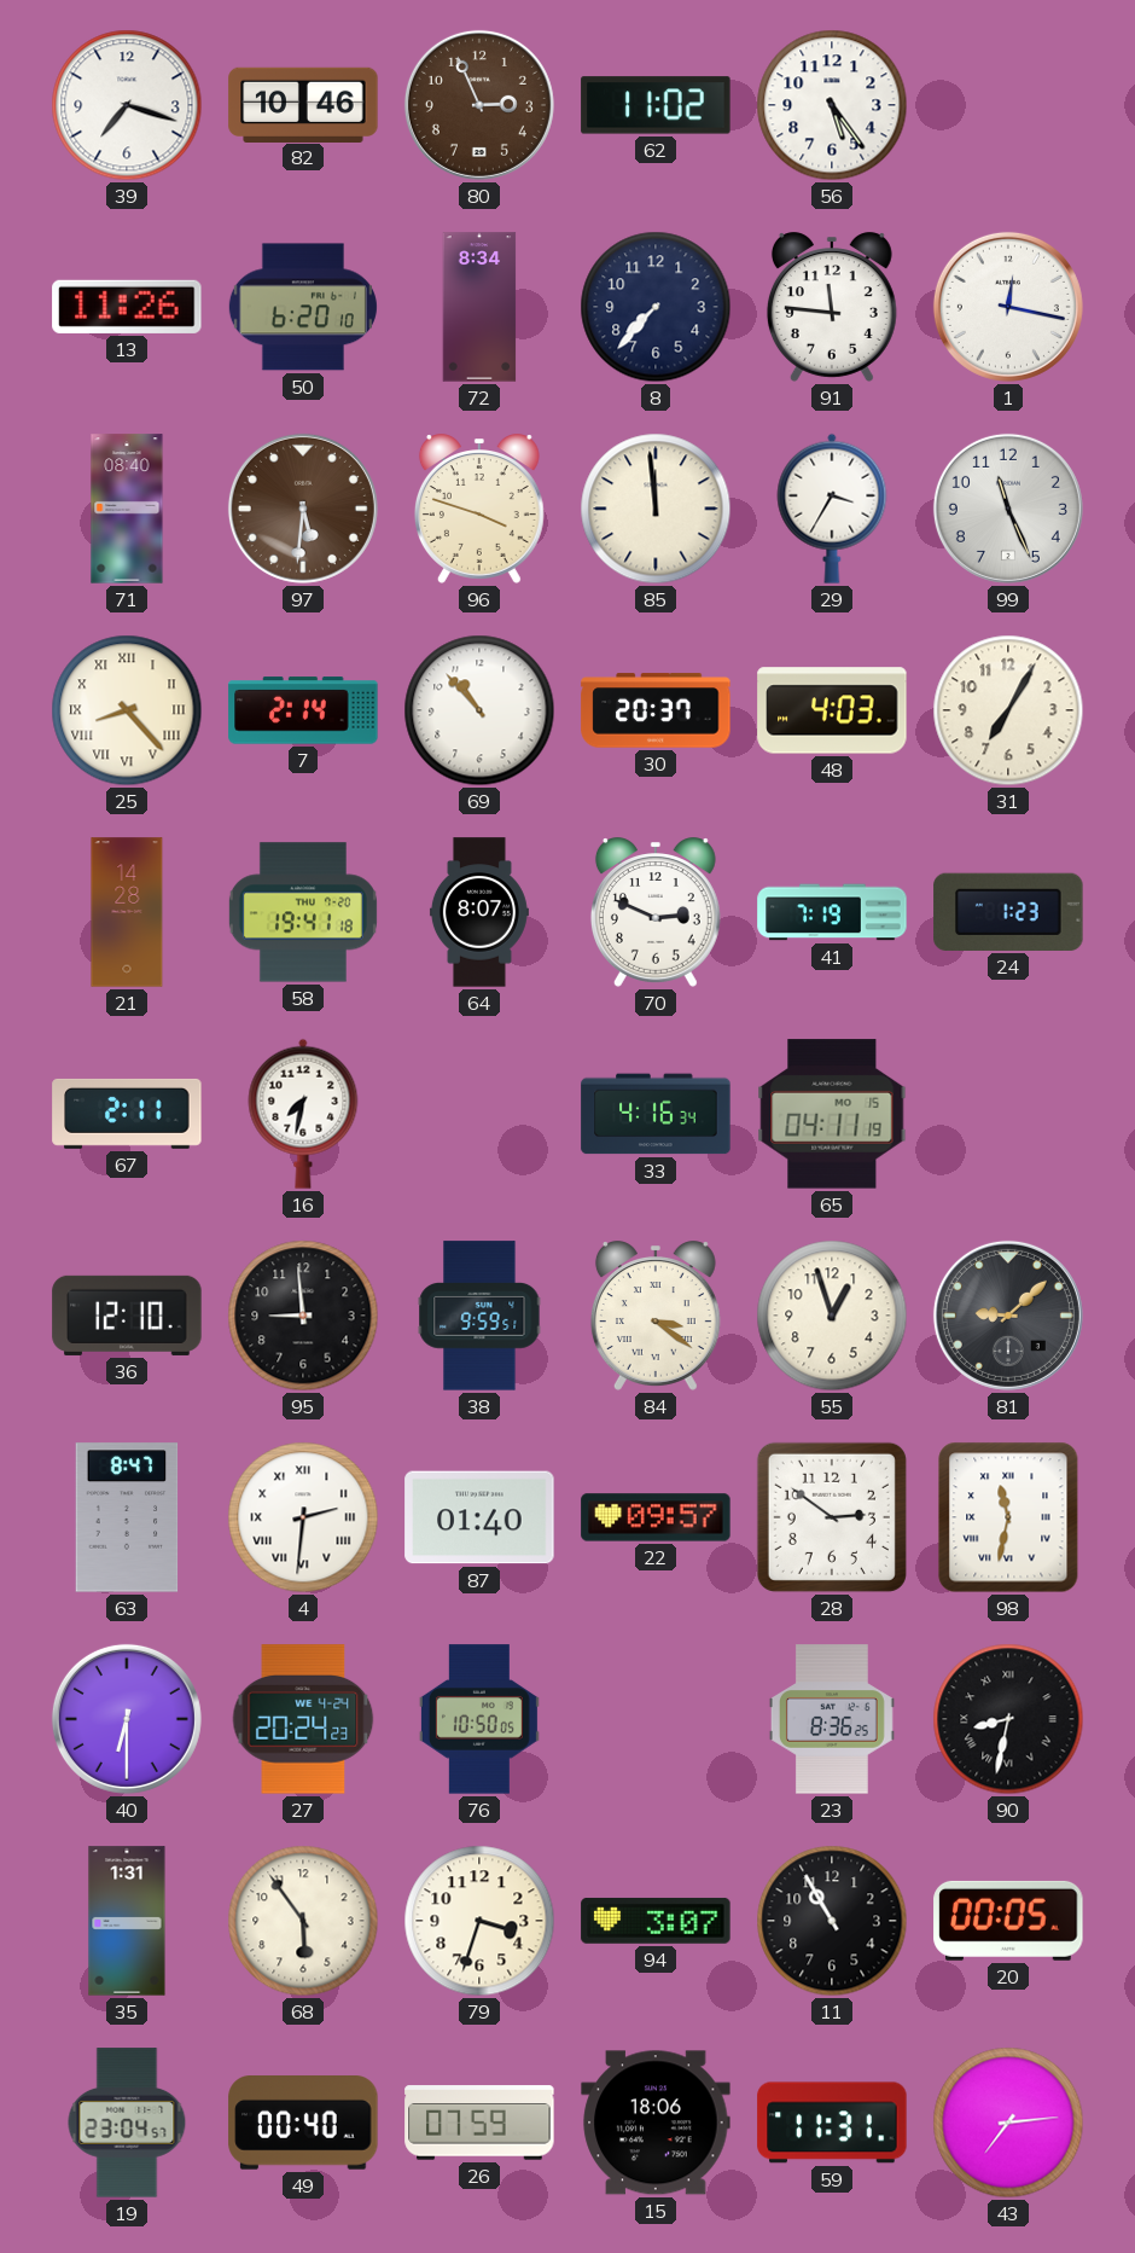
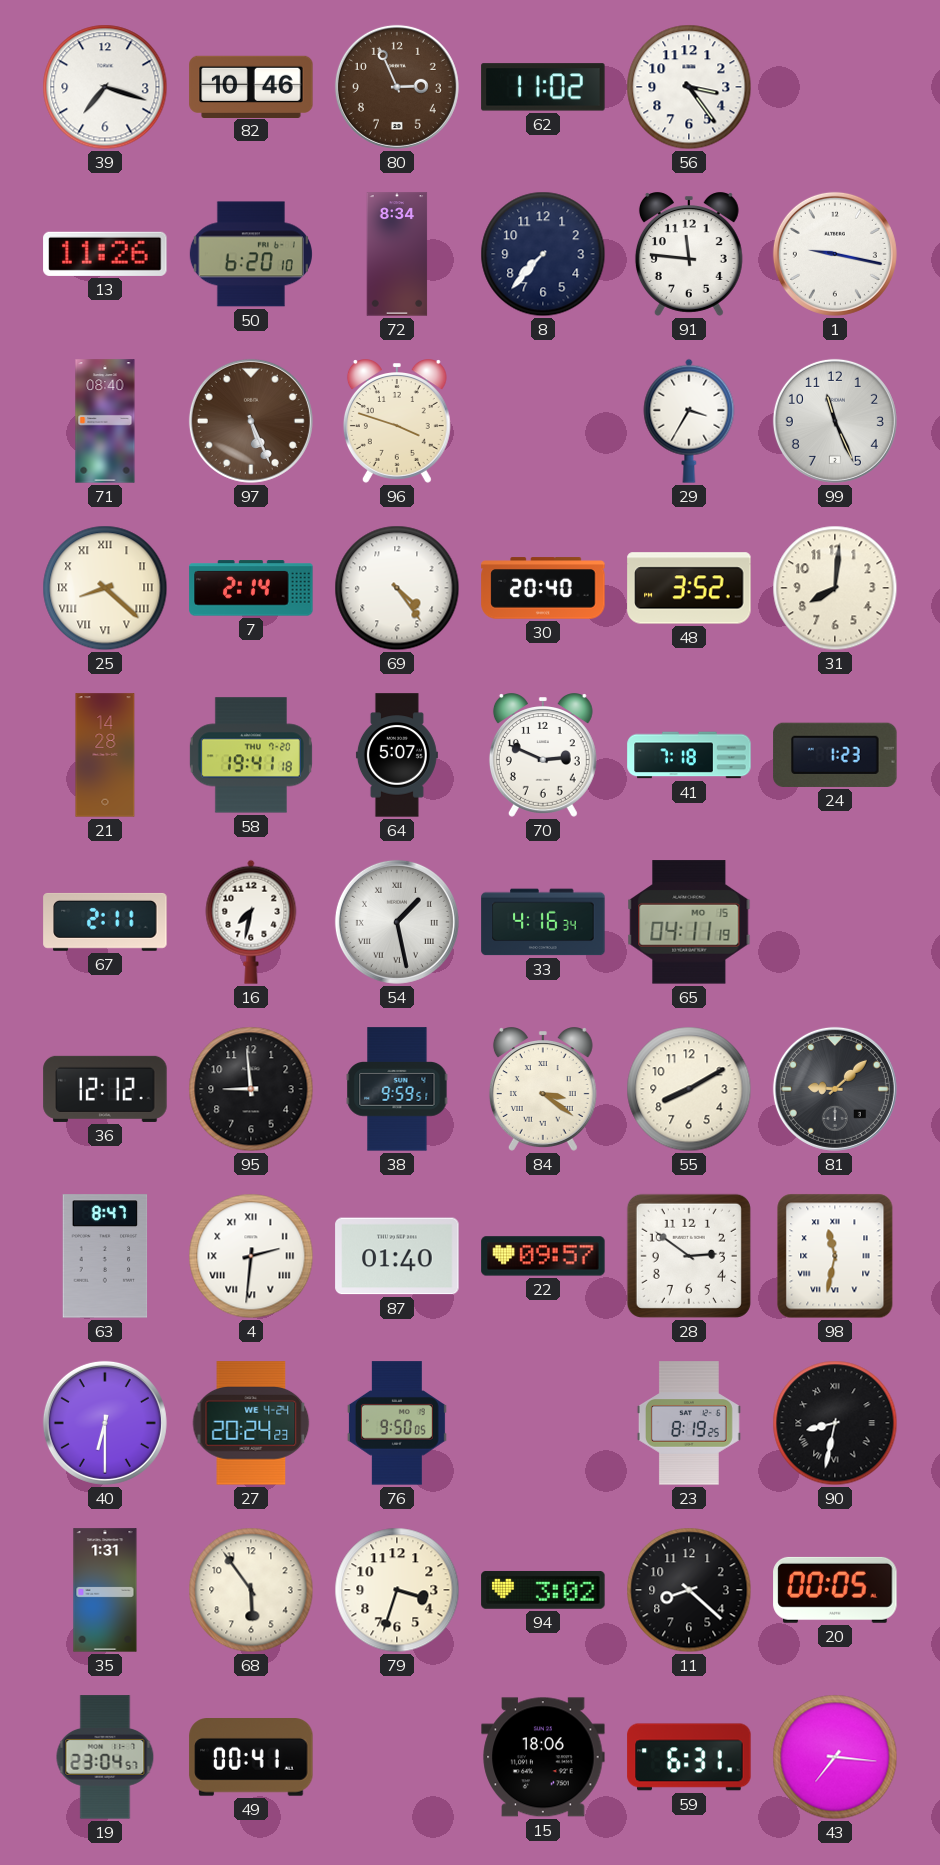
56: 5:24 -> 3:24
1: 12:17 -> 9:17
97: 5:31 -> 5:26
85: 11:59 -> none
25: 8:23 -> 8:22
69: 10:53 -> 4:24
30: 20:37 -> 20:40
48: 4:03 -> 3:52
31: 7:05 -> 8:01
64: 8:07 -> 5:07
41: 7:19 -> 7:18
54: none -> 1:28
36: 12:10 -> 12:12
55: 12:57 -> 8:10
76: 10:50 -> 9:50
23: 8:36 -> 8:19
94: 3:07 -> 3:02
11: 10:55 -> 8:22
49: 00:40 -> 00:41
26: 07:59 -> none
59: 11:31 -> 6:31
43: 7:14 -> 7:16
